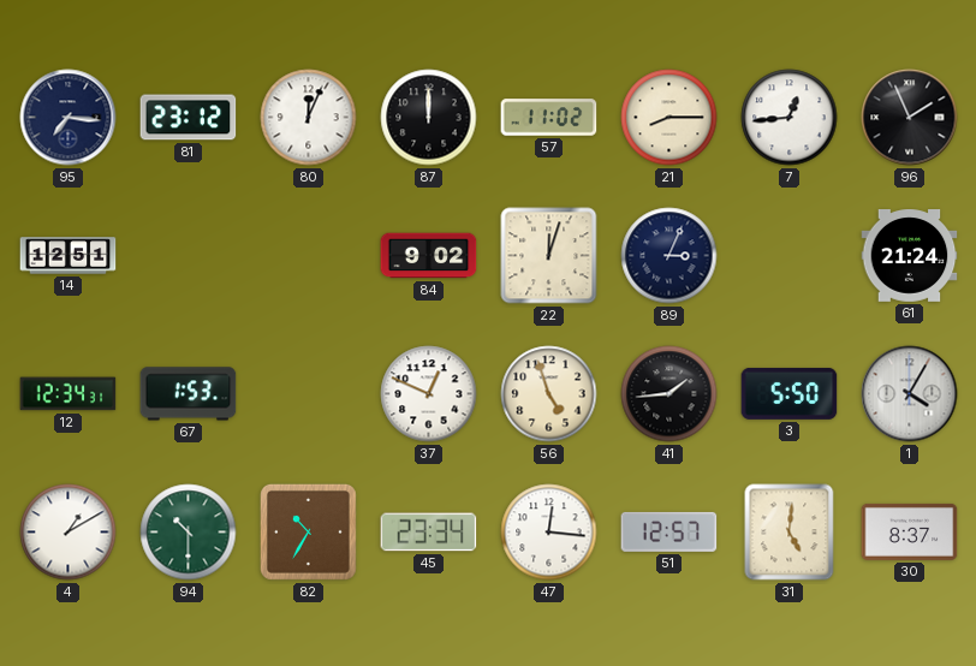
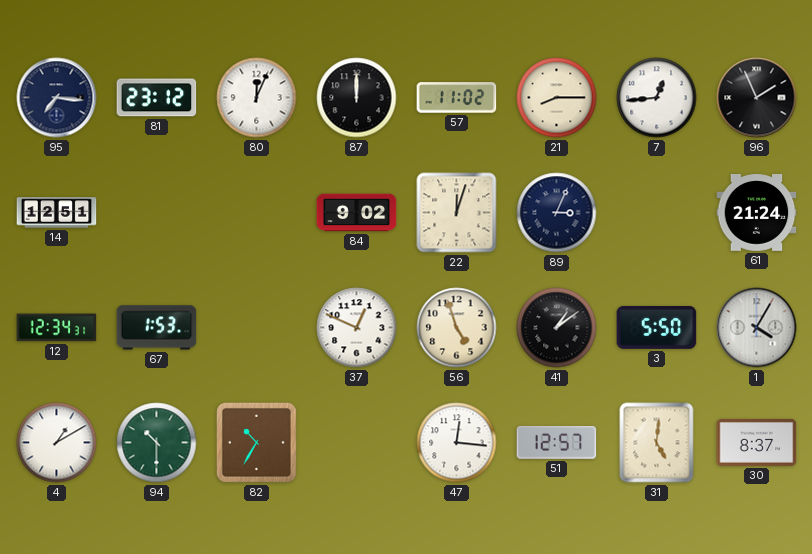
41: 1:44 -> 1:09
45: 23:34 -> none
